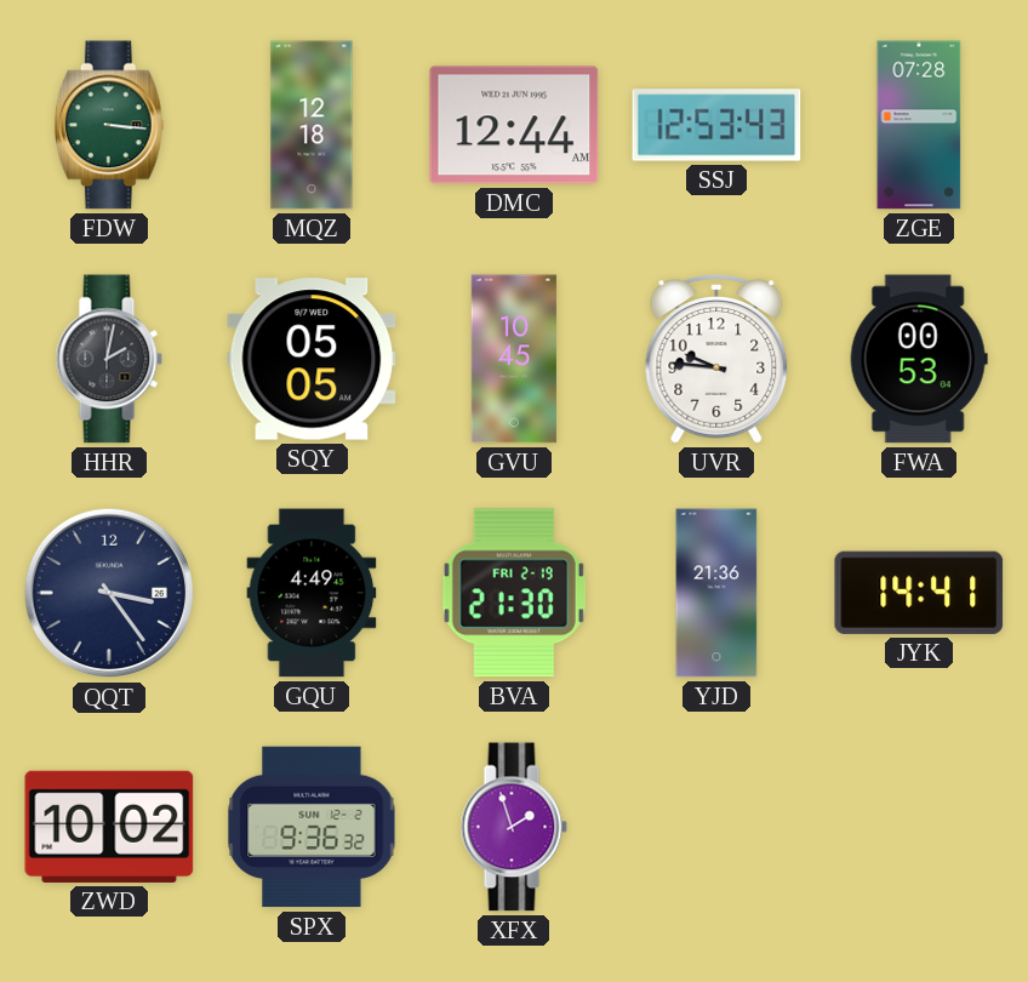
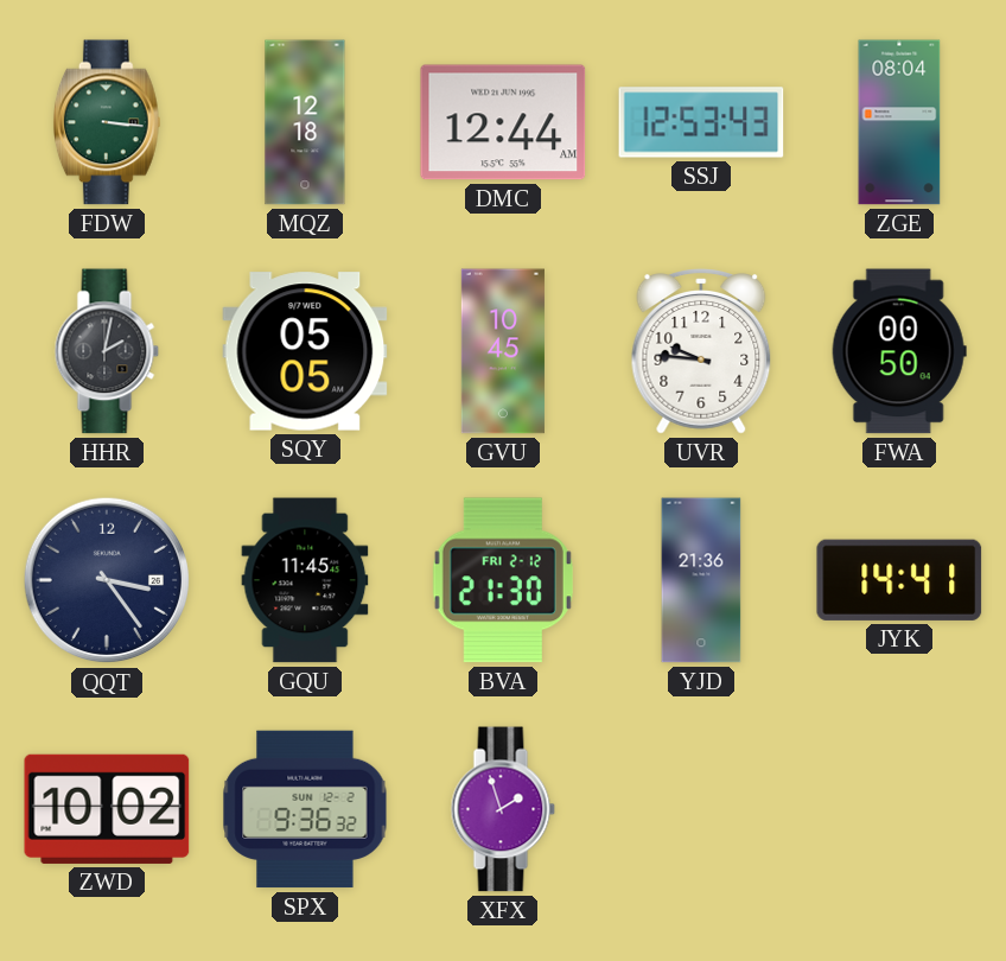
ZGE: 07:28 -> 08:04
FWA: 00:53 -> 00:50
GQU: 4:49 -> 11:45
BVA date: FRI 2-19 -> FRI 2-12
